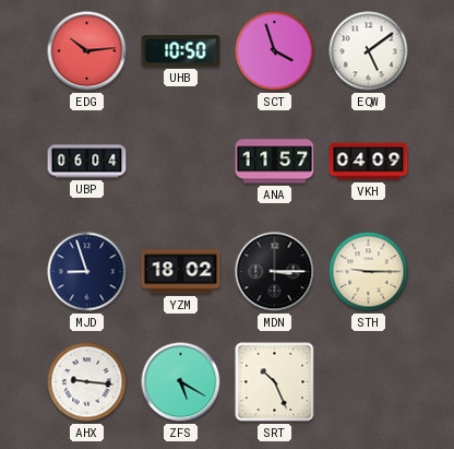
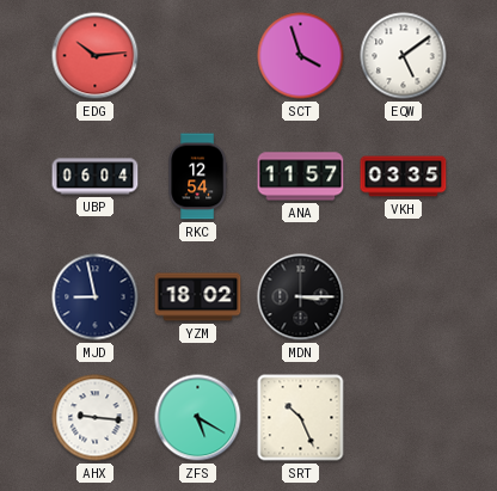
UHB: 10:50 -> none
RKC: none -> 12:54
VKH: 04:09 -> 03:35
MJD: 8:57 -> 8:58
STH: 9:15 -> none
